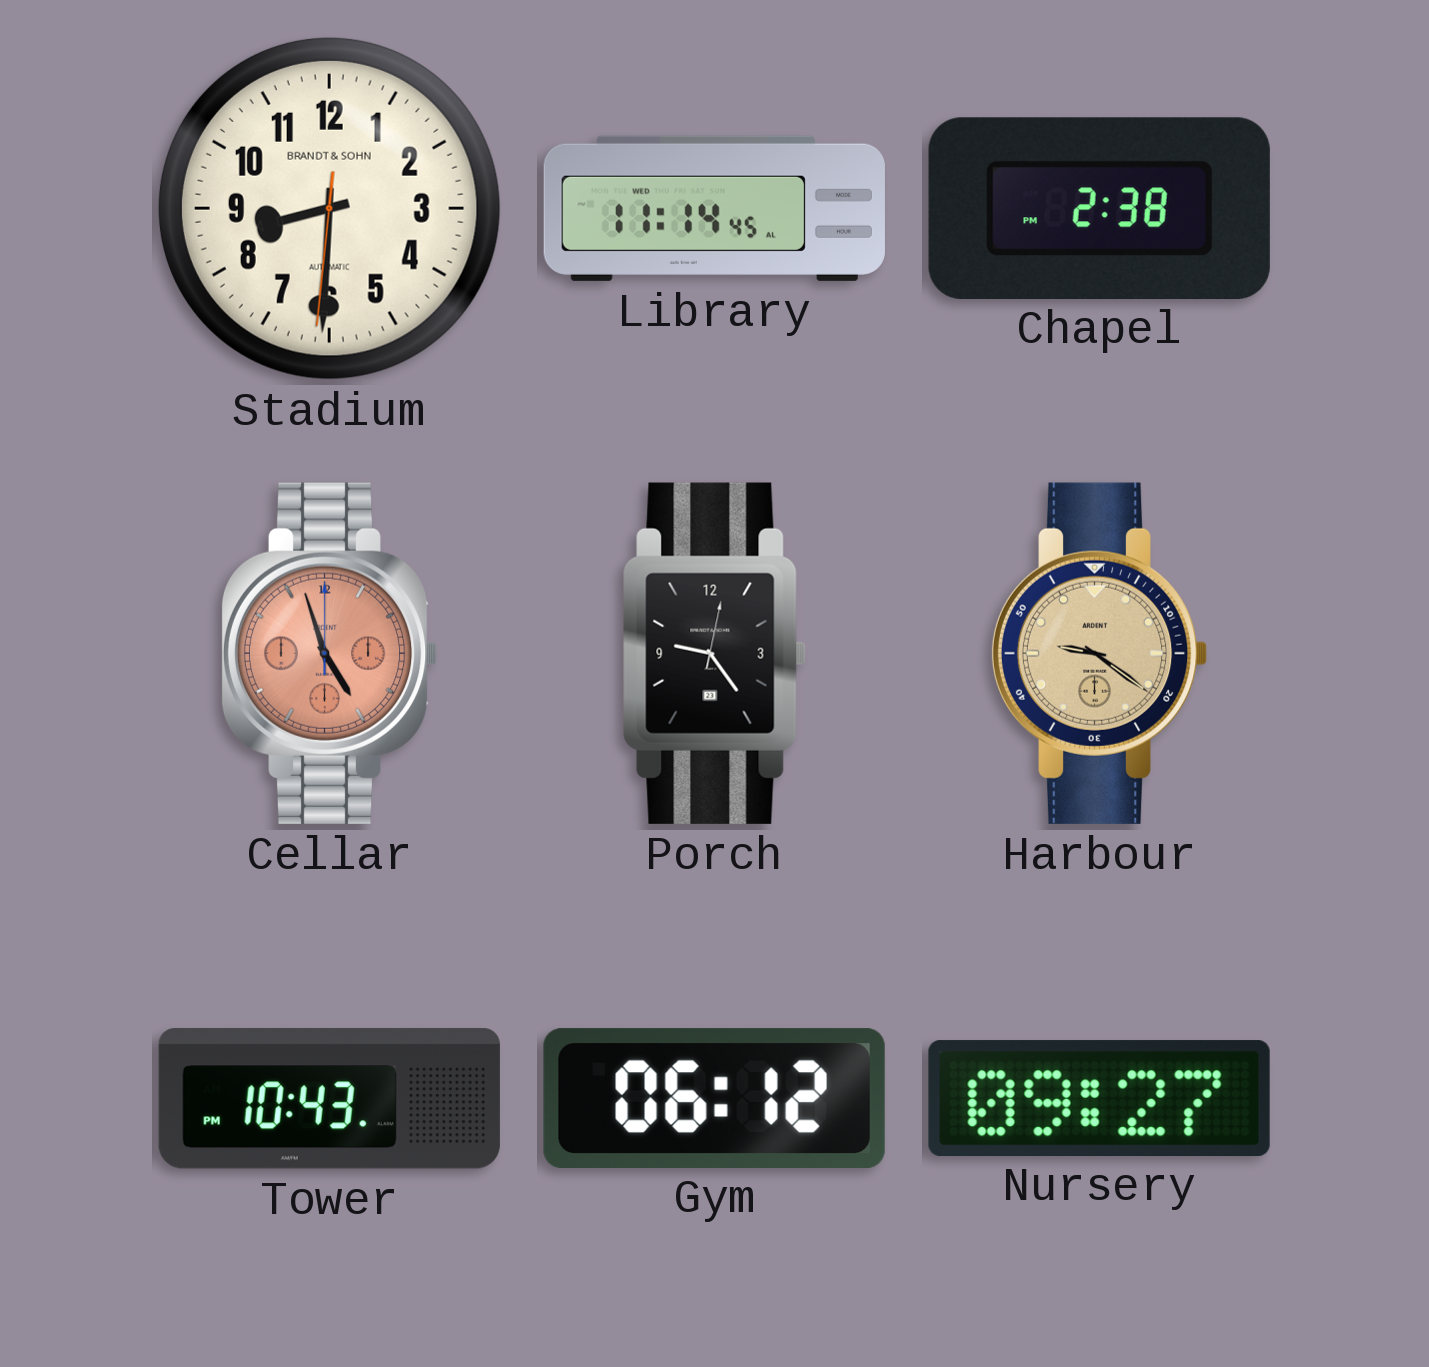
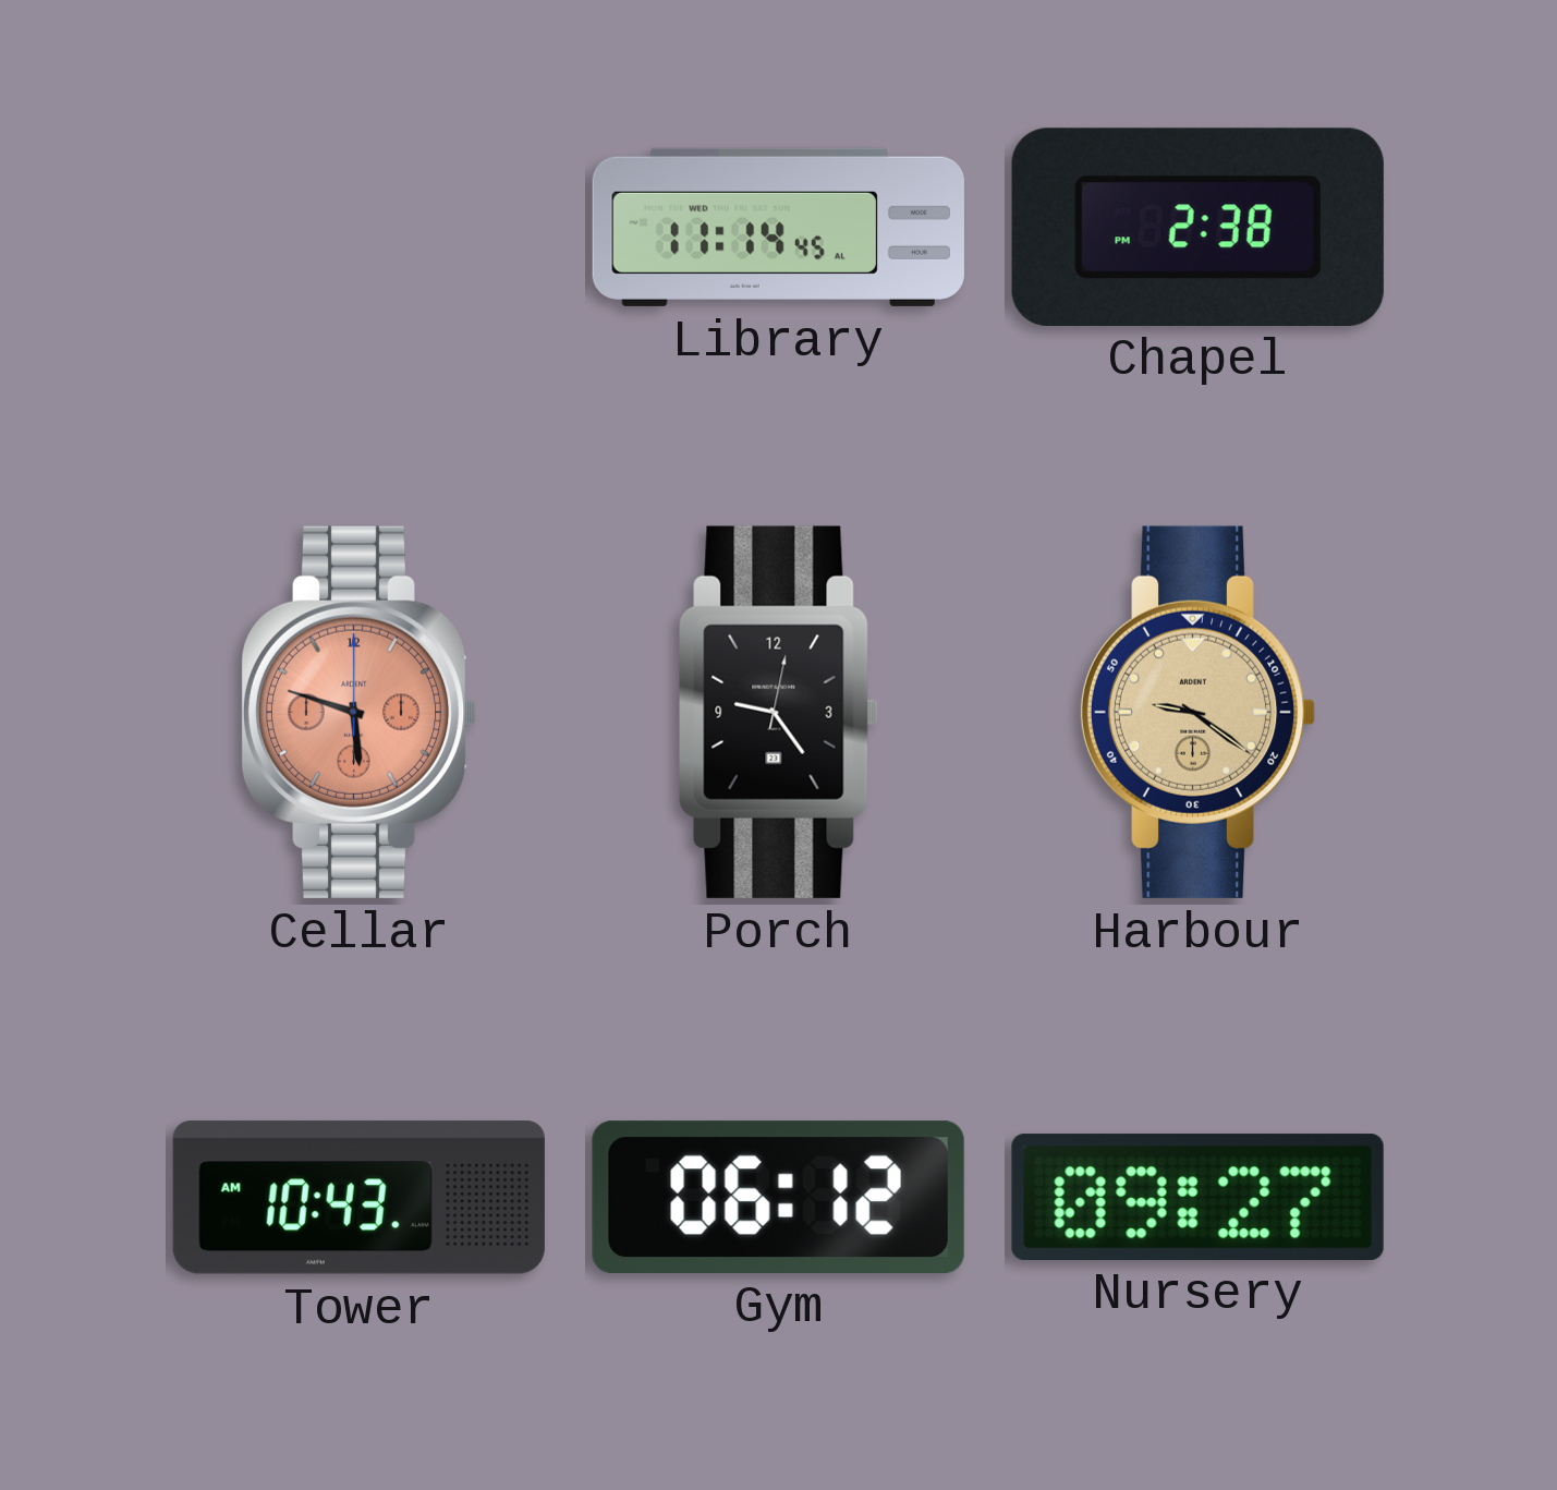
Stadium: 8:30 -> none
Cellar: 4:57 -> 5:48
Tower: 10:43 PM -> 10:43 AM
